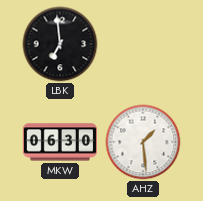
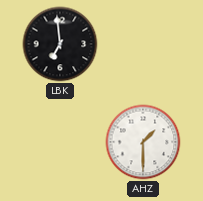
MKW: 06:30 -> none
AHZ: 1:29 -> 1:30
